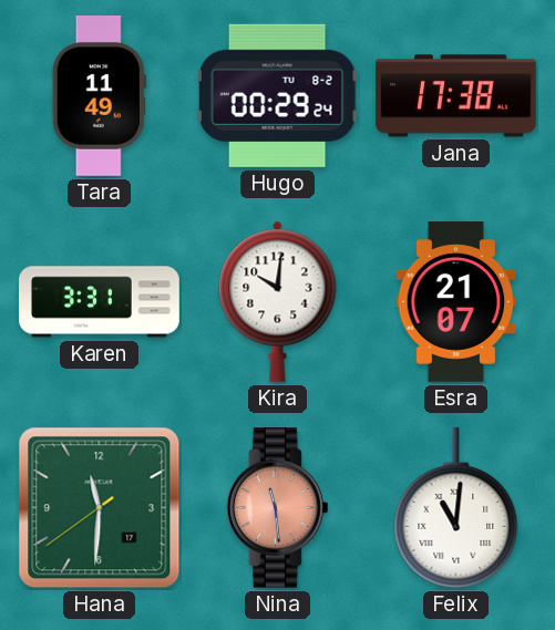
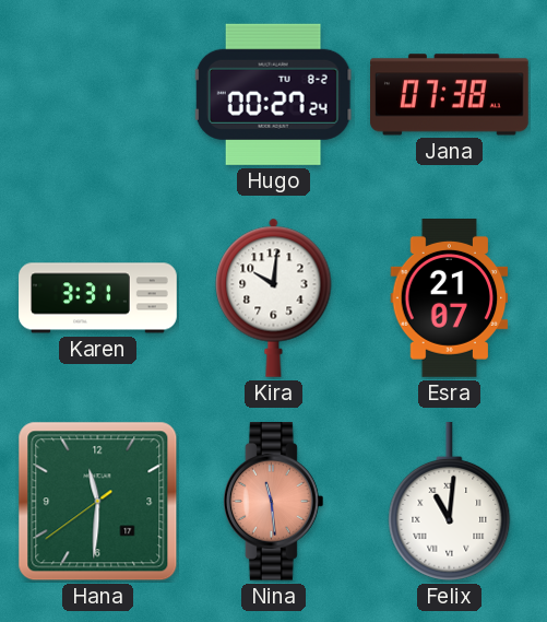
Tara: 11:49 -> none
Hugo: 00:29 -> 00:27
Jana: 17:38 -> 07:38
